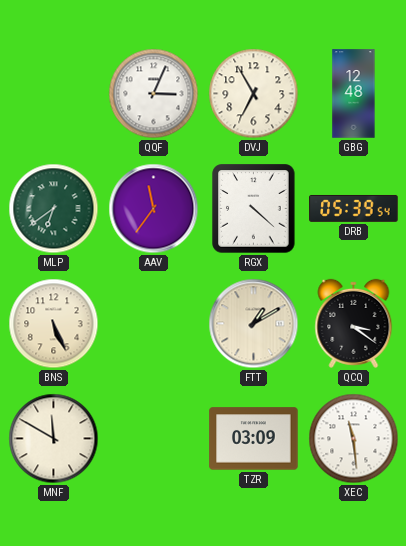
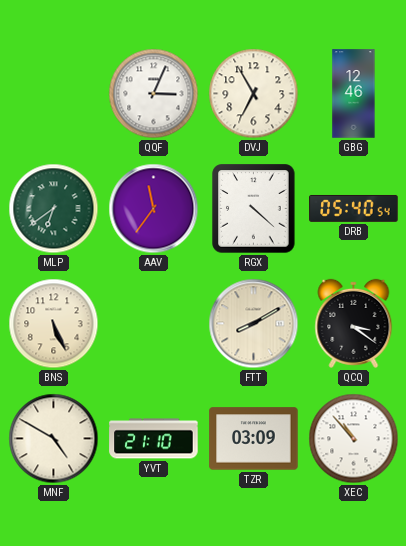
GBG: 12:48 -> 12:46
DRB: 05:39 -> 05:40
FTT: 1:10 -> 8:10
MNF: 11:50 -> 4:50
YVT: none -> 21:10
XEC: 11:29 -> 10:53
